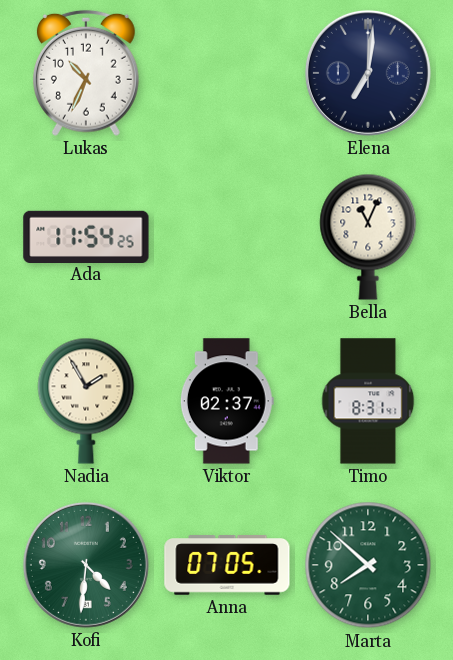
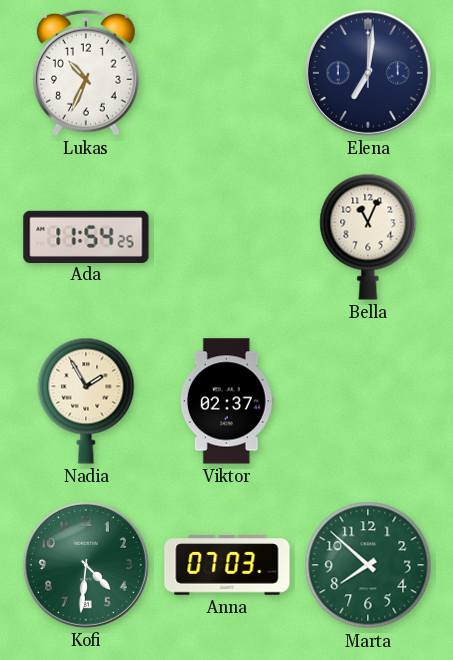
Timo: 8:31 -> none
Anna: 07:05 -> 07:03
